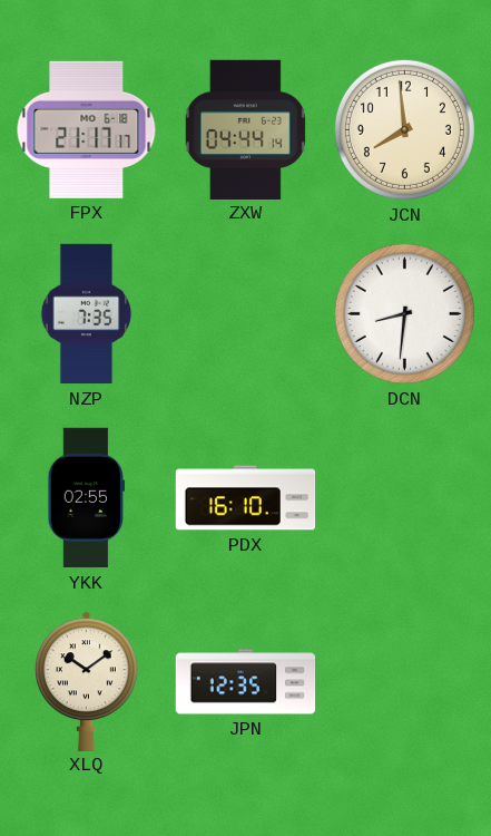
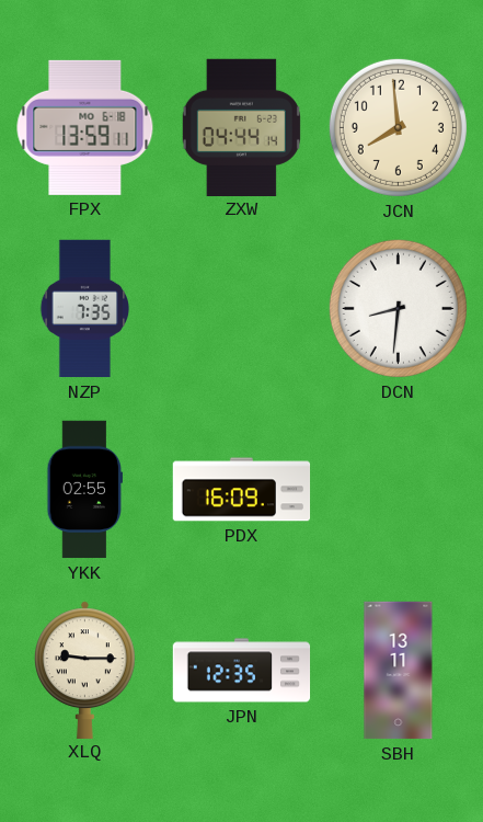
FPX: 21:17 -> 13:59
PDX: 16:10 -> 16:09
XLQ: 10:09 -> 9:15
SBH: none -> 13:11
